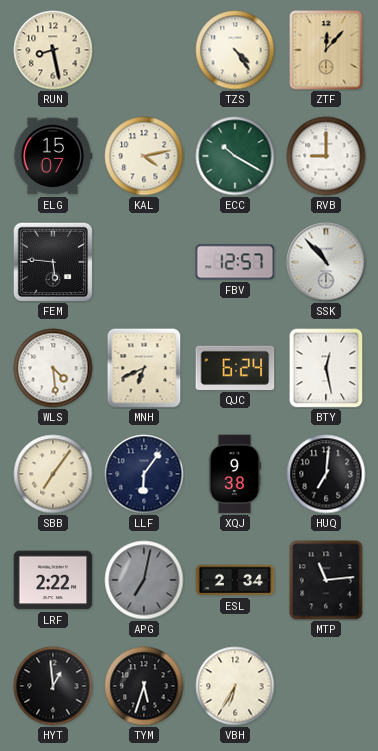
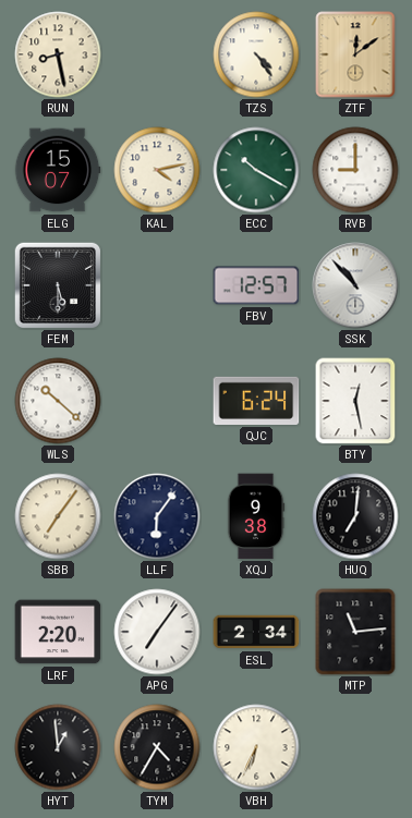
ZTF: 12:07 -> 12:09
FEM: 5:46 -> 5:30
WLS: 4:29 -> 10:22
MNH: 6:41 -> none
LRF: 2:22 -> 2:20
APG: 7:02 -> 7:06
APG dial: grey -> white
TYM: 5:33 -> 4:35
VBH: 6:35 -> 6:34
